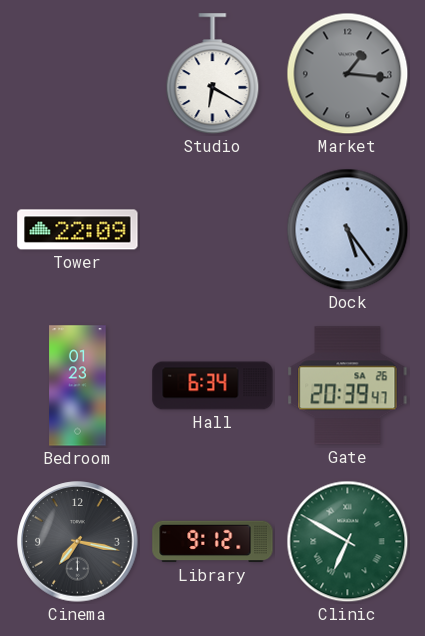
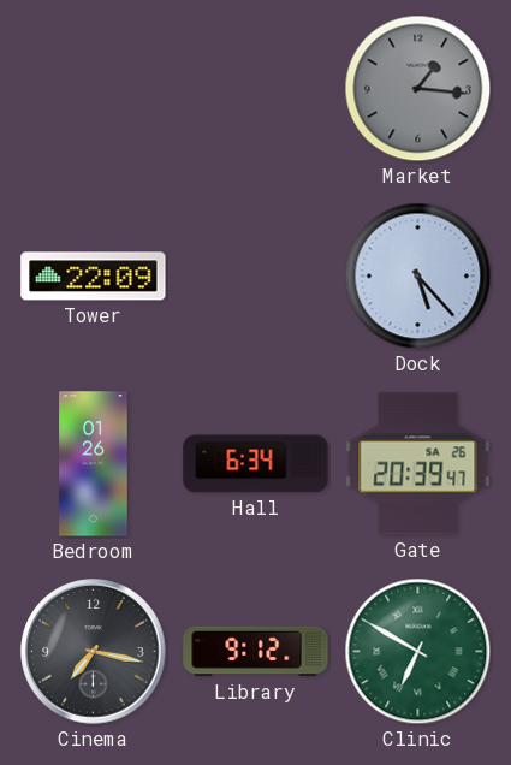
Studio: 6:20 -> none
Dock: 5:24 -> 5:23
Bedroom: 01:23 -> 01:26
